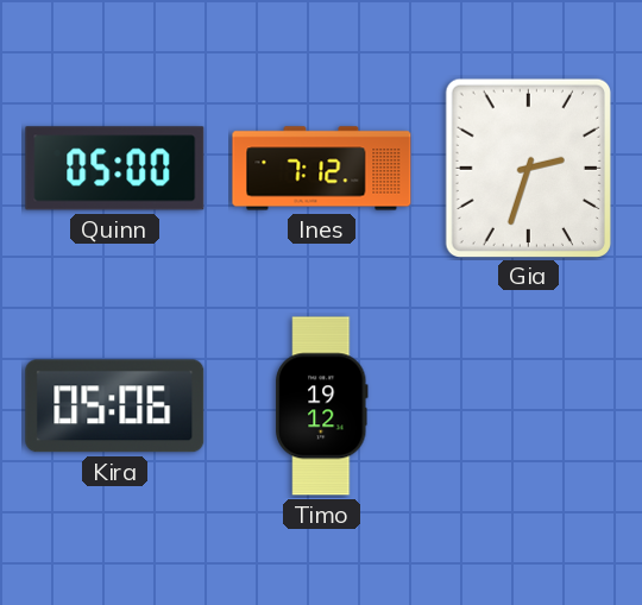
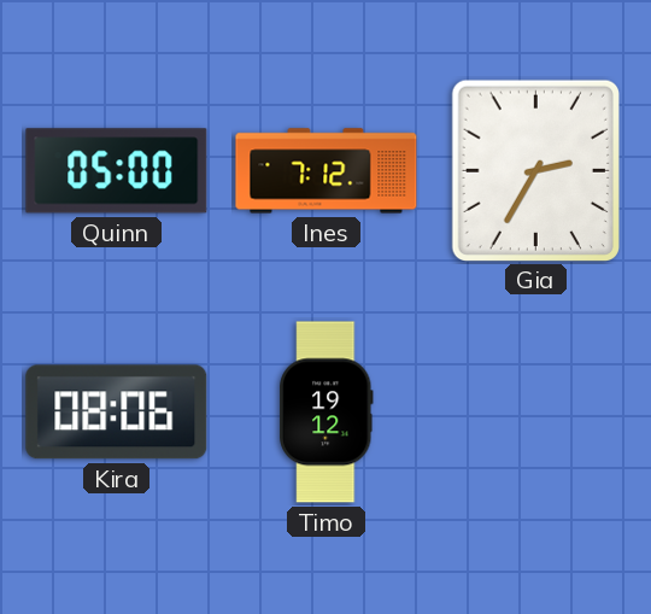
Gia: 2:33 -> 2:35
Kira: 05:06 -> 08:06
